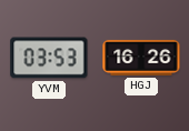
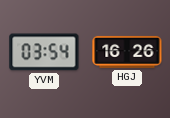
YVM: 03:53 -> 03:54
